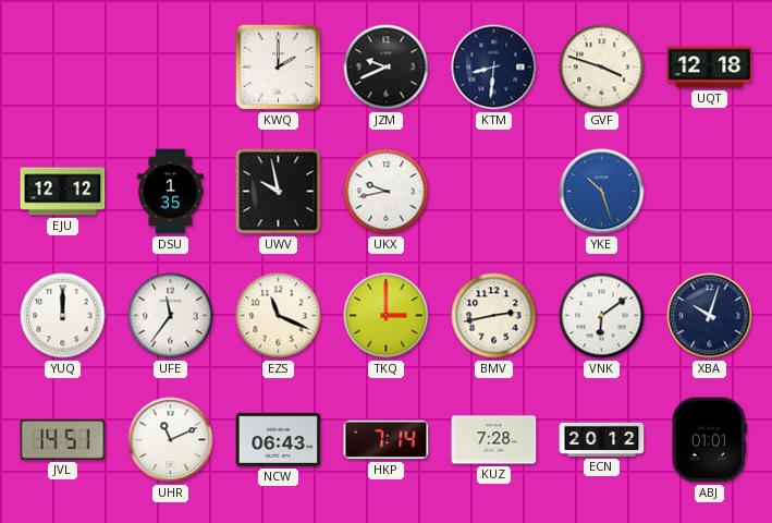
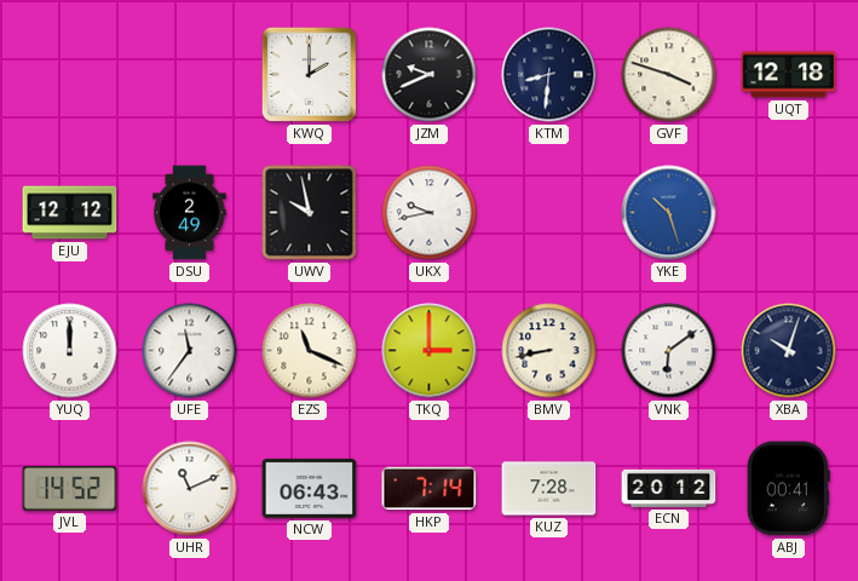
DSU: 1:35 -> 2:49
BMV: 2:43 -> 8:43
JVL: 14:51 -> 14:52
ABJ: 01:01 -> 00:41
